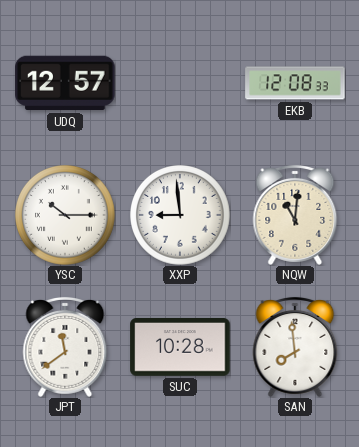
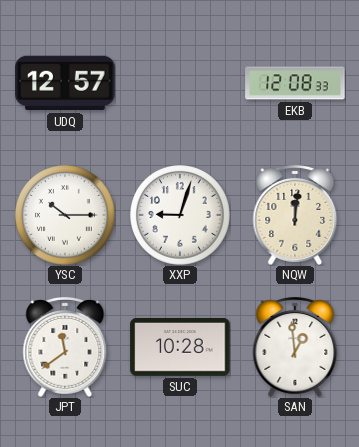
XXP: 8:59 -> 9:03
NQW: 11:01 -> 12:01
SAN: 7:59 -> 12:59
